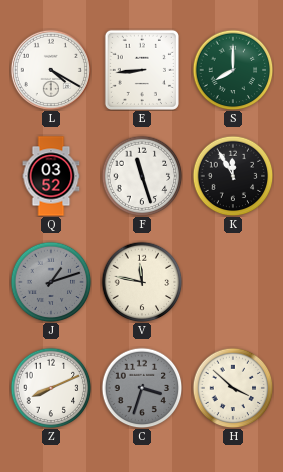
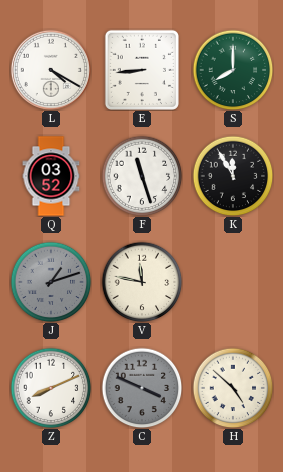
C: 3:33 -> 3:49
H: 3:52 -> 4:52
